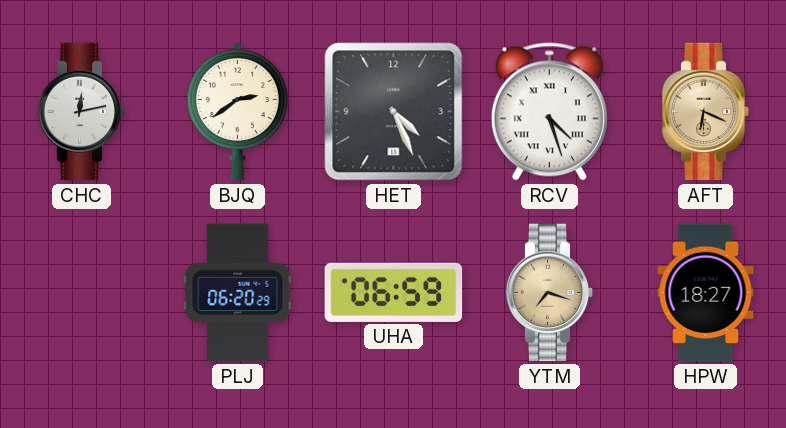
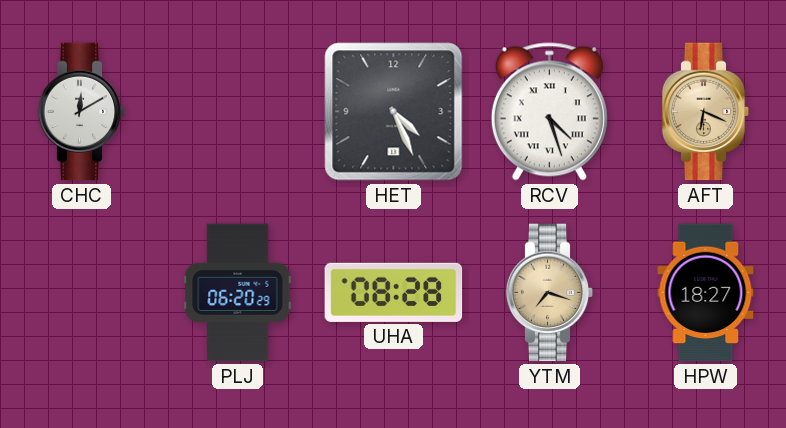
CHC: 12:13 -> 12:10
BJQ: 2:39 -> none
UHA: 06:59 -> 08:28
